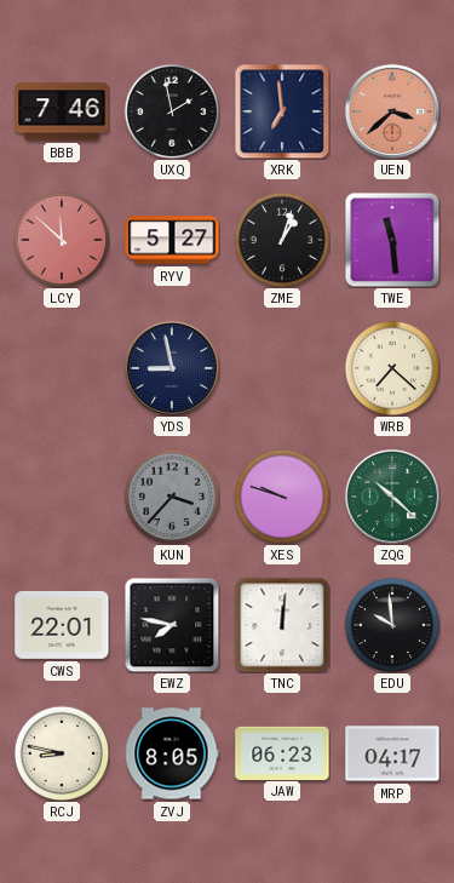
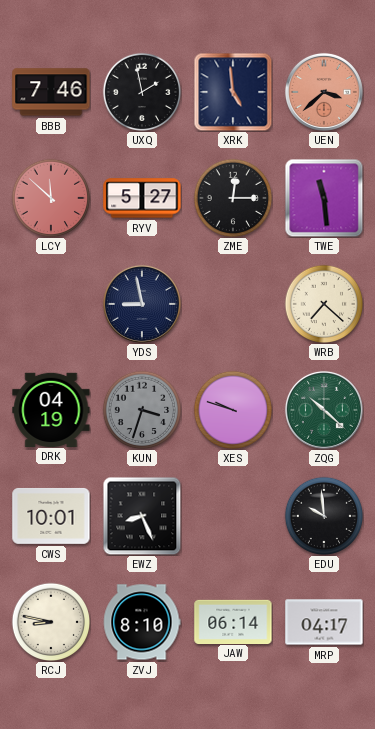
XRK: 6:59 -> 4:59
ZME: 1:03 -> 12:15
DRK: none -> 04:19
KUN: 3:37 -> 3:33
CWS: 22:01 -> 10:01
EWZ: 7:47 -> 8:26
TNC: 12:01 -> none
ZVJ: 8:05 -> 8:10
JAW: 06:23 -> 06:14
